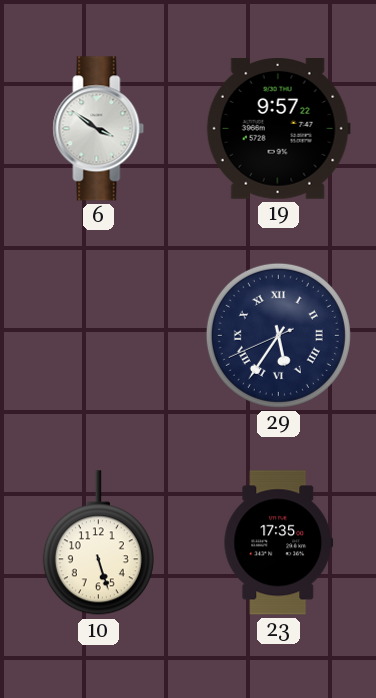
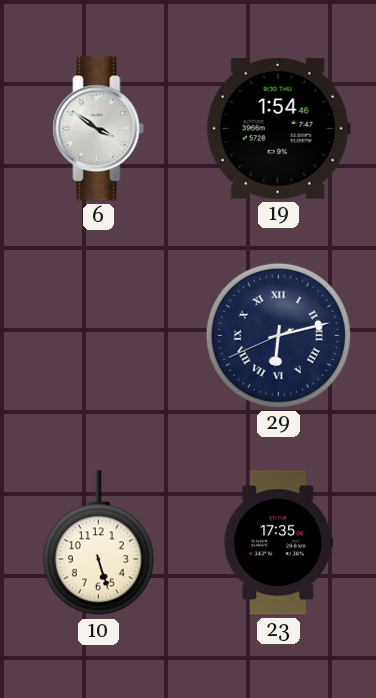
19: 9:57 -> 1:54
29: 5:35 -> 6:12
